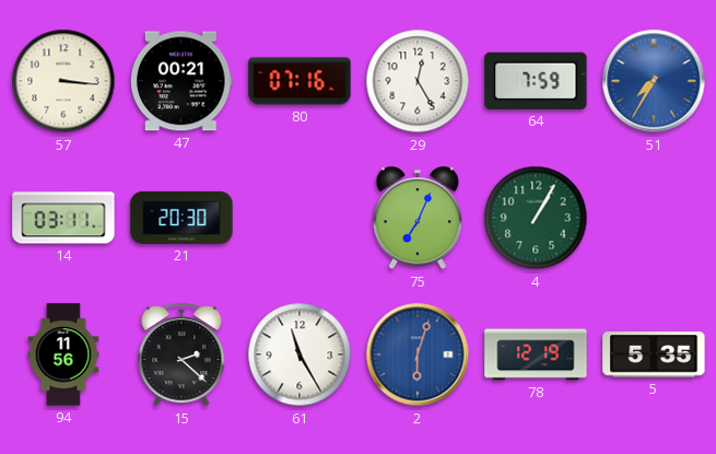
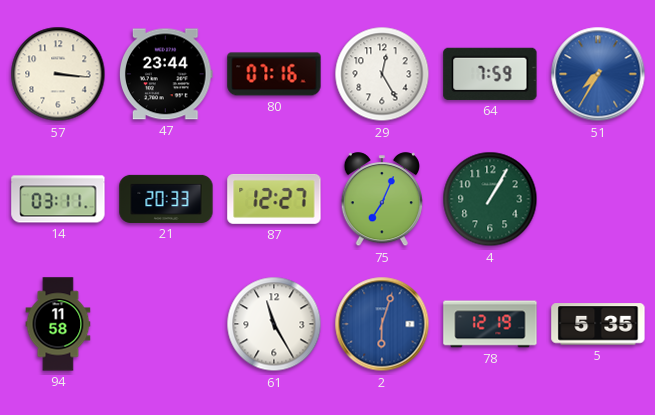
47: 00:21 -> 23:44
21: 20:30 -> 20:33
87: none -> 12:27
94: 11:56 -> 11:58
15: 2:22 -> none
